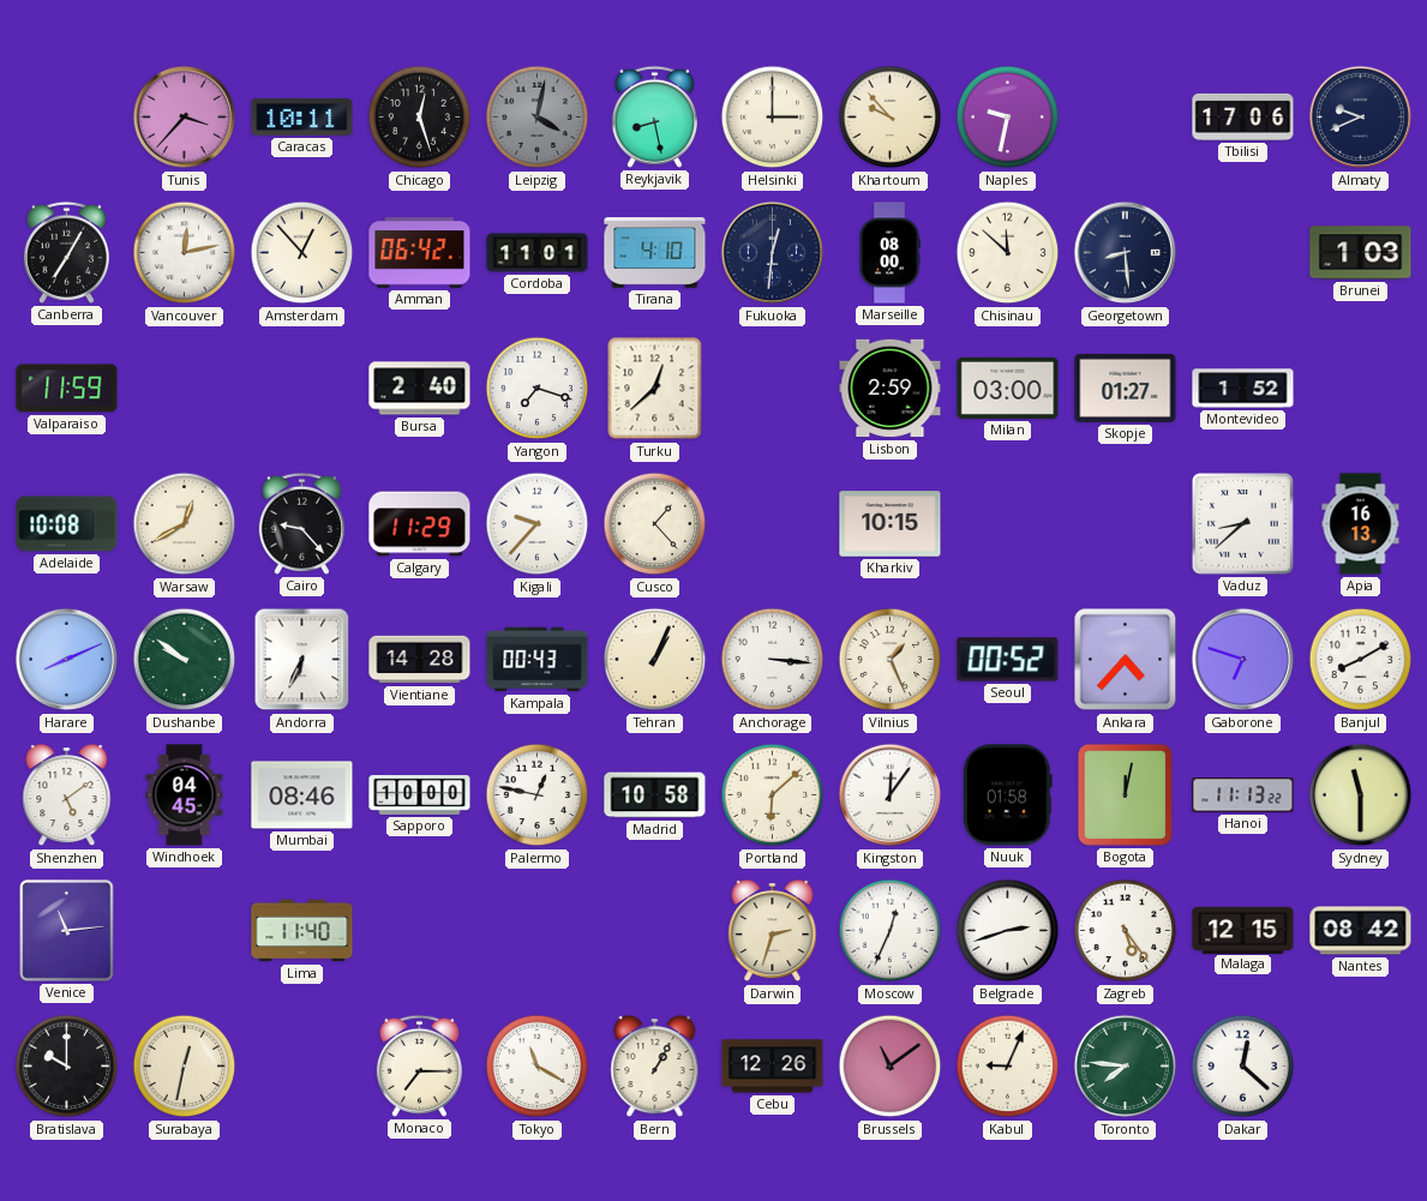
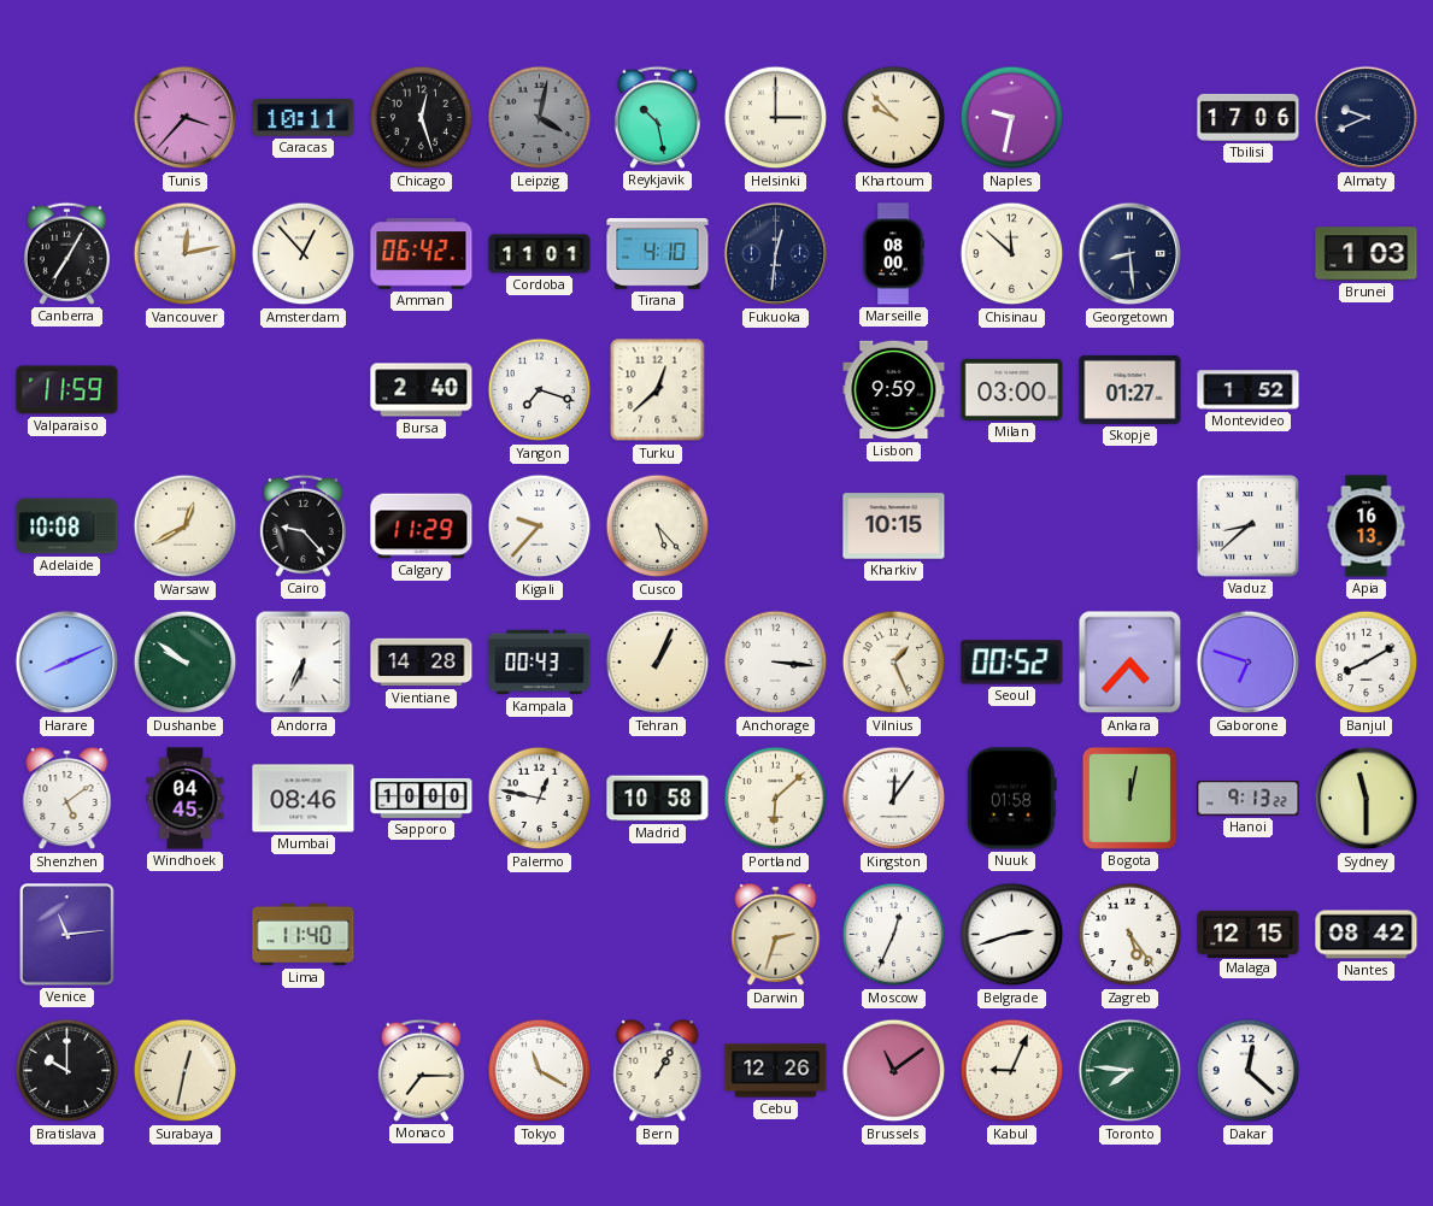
Reykjavik: 8:28 -> 10:28
Lisbon: 2:59 -> 9:59
Cusco: 1:23 -> 5:23
Hanoi: 11:13 -> 9:13
